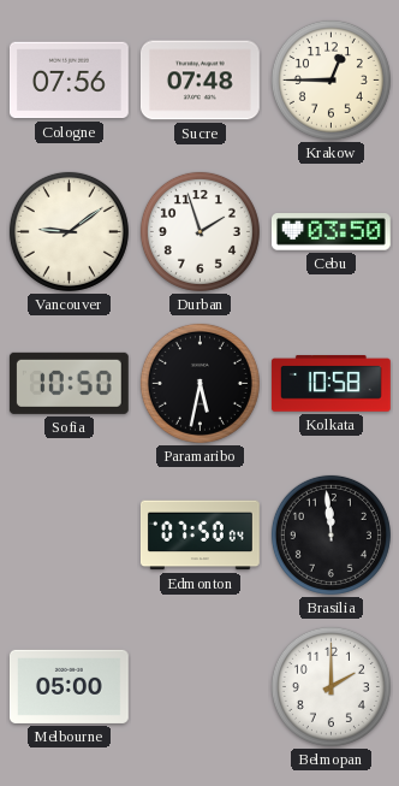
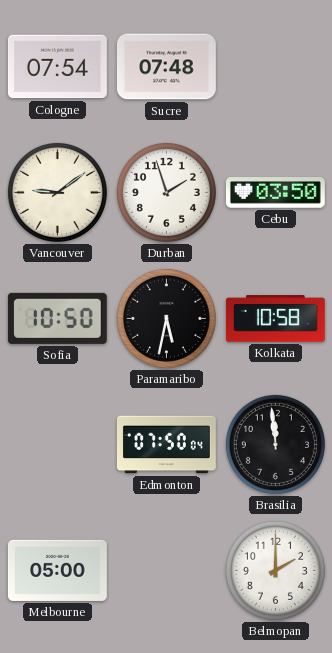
Cologne: 07:56 -> 07:54
Krakow: 12:45 -> none
